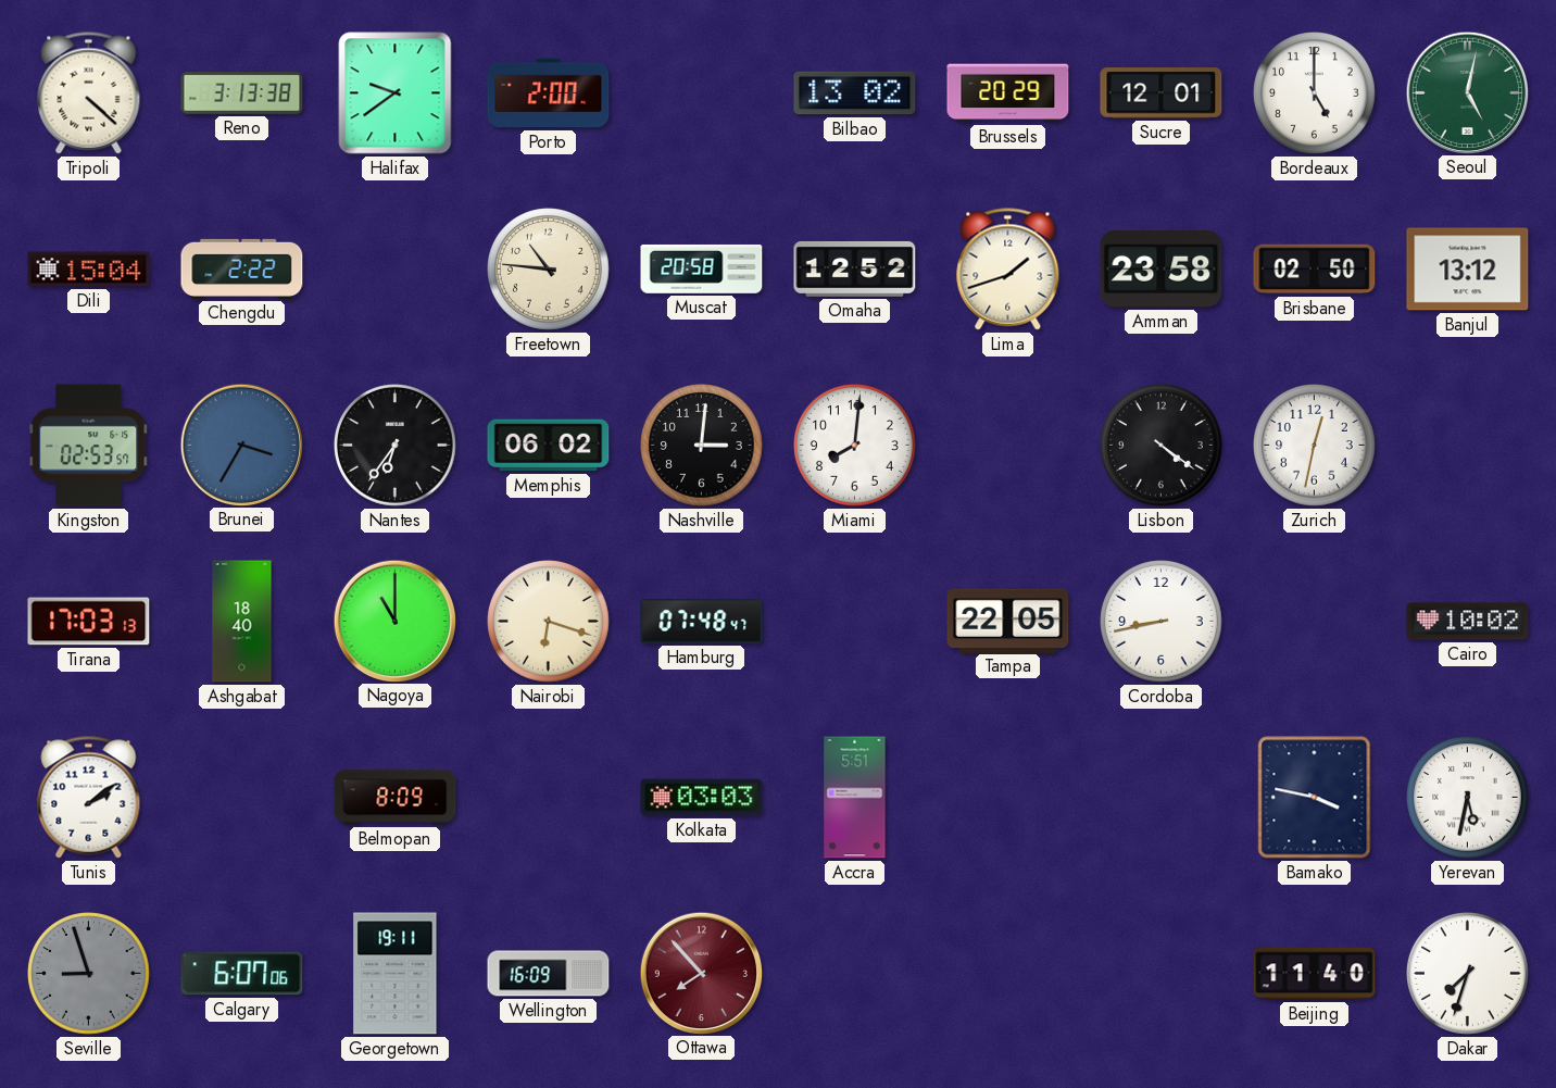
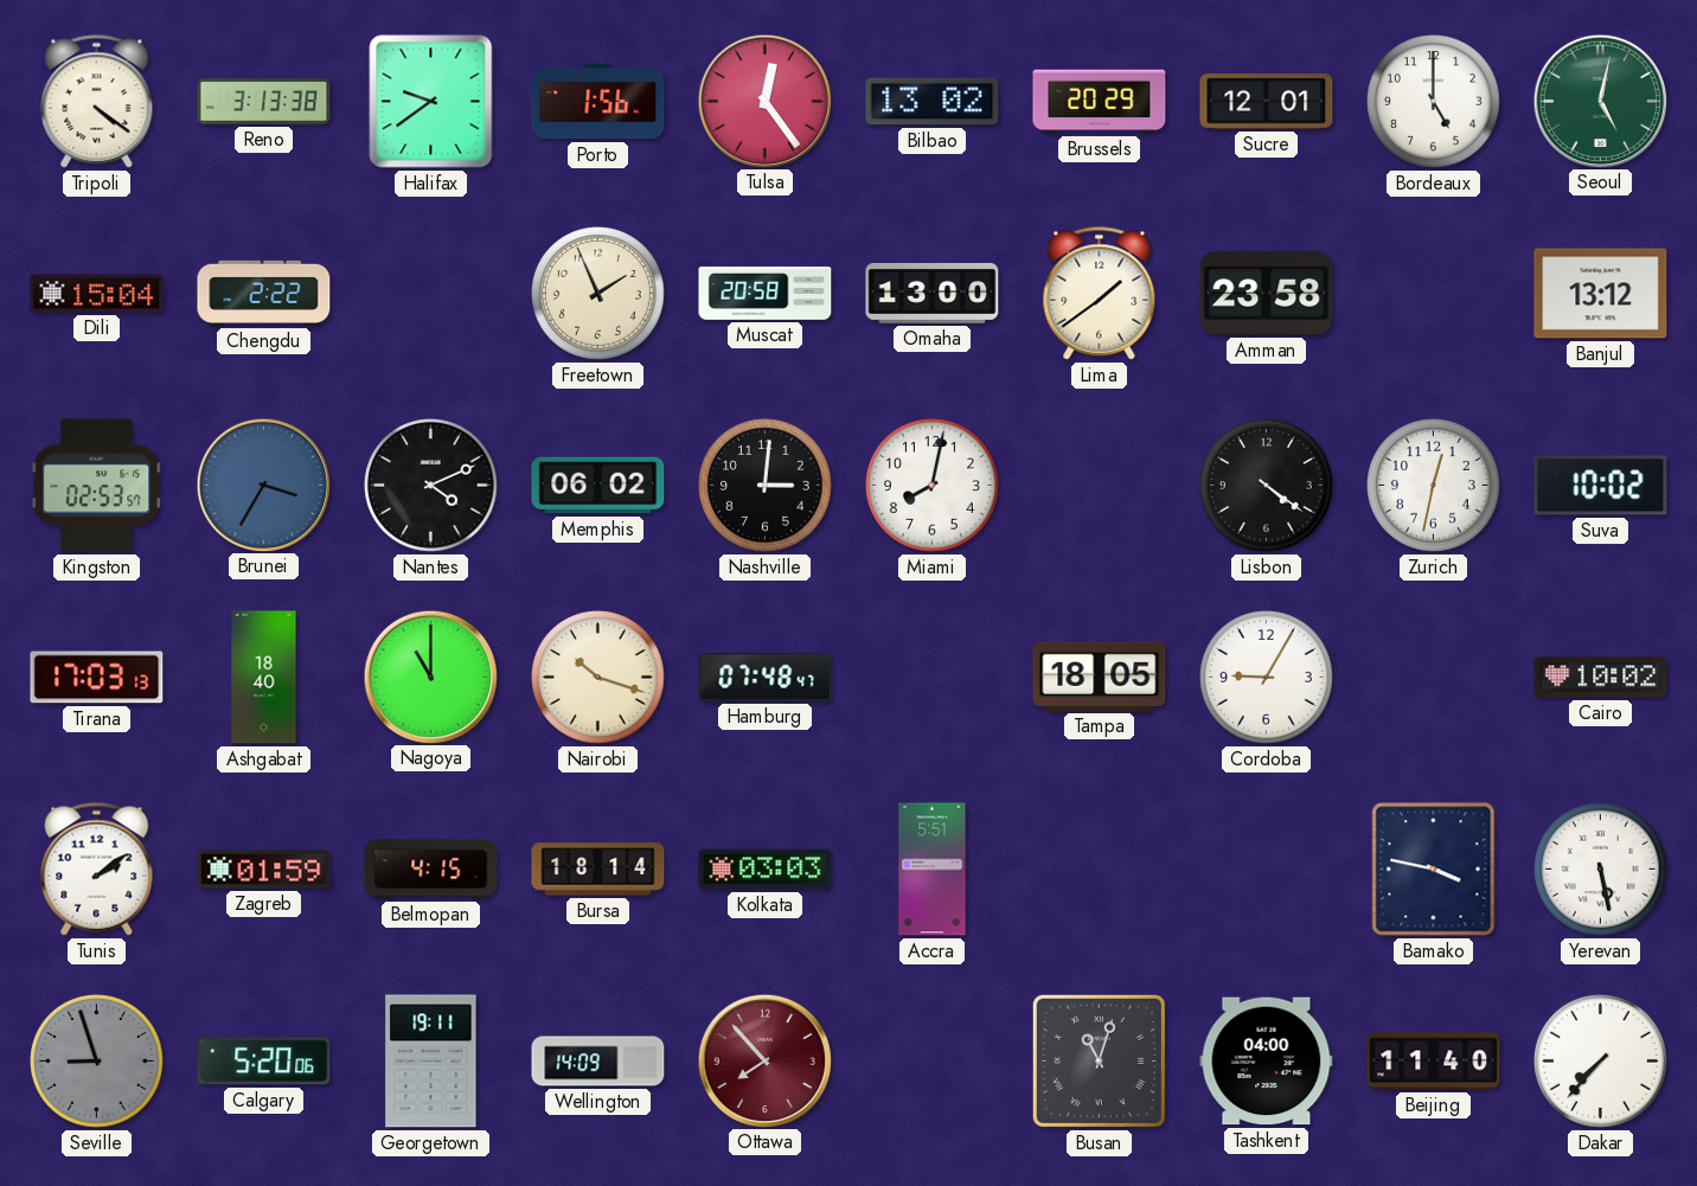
Tripoli: 4:22 -> 4:21
Porto: 2:00 -> 1:56
Tulsa: none -> 12:24
Freetown: 10:46 -> 1:56
Omaha: 12:52 -> 13:00
Lima: 1:42 -> 1:39
Brisbane: 02:50 -> none
Nantes: 6:36 -> 4:11
Miami: 8:01 -> 8:02
Suva: none -> 10:02
Nairobi: 6:18 -> 10:18
Tampa: 22:05 -> 18:05
Cordoba: 8:43 -> 9:05
Zagreb: none -> 01:59
Belmopan: 8:09 -> 4:15
Bursa: none -> 18:14
Yerevan: 5:32 -> 5:28
Calgary: 6:07 -> 5:20
Wellington: 16:09 -> 14:09
Busan: none -> 11:03
Tashkent: none -> 04:00
Dakar: 7:33 -> 7:37
